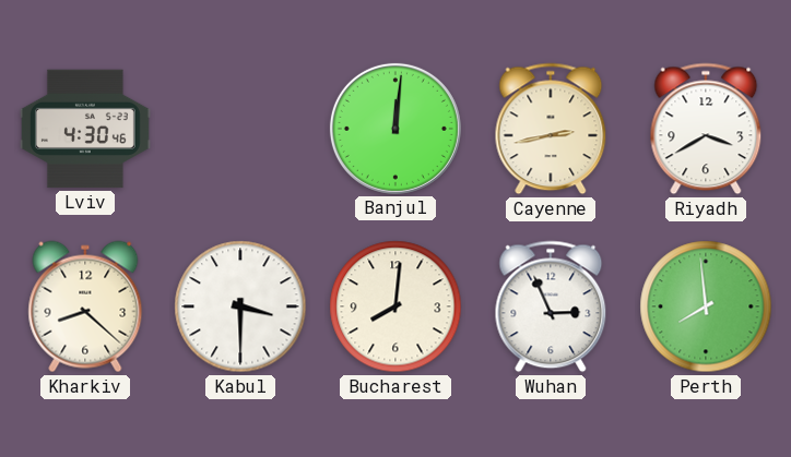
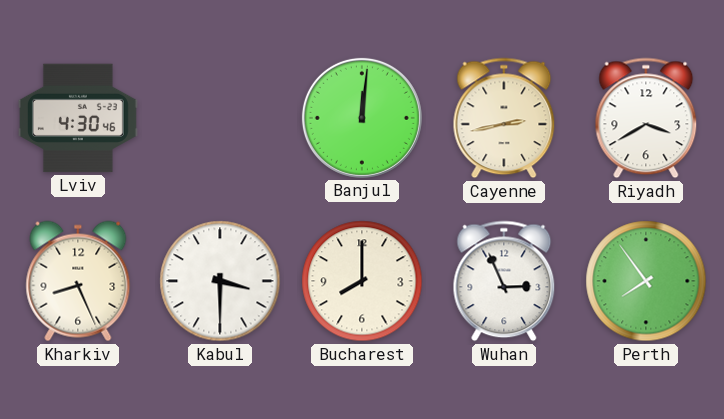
Kharkiv: 8:22 -> 8:26
Bucharest: 8:01 -> 8:00
Perth: 7:59 -> 7:54
